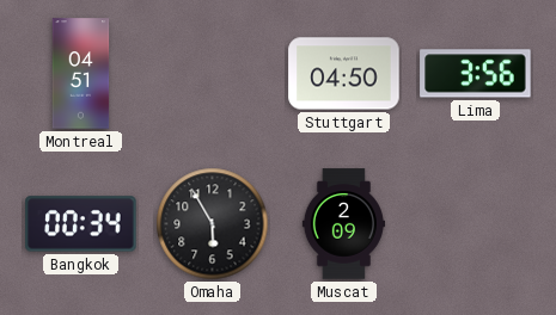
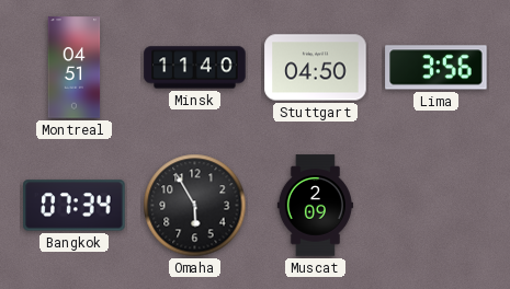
Minsk: none -> 11:40
Bangkok: 00:34 -> 07:34
